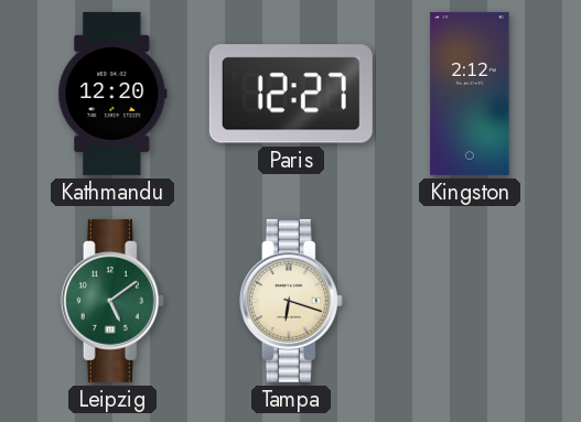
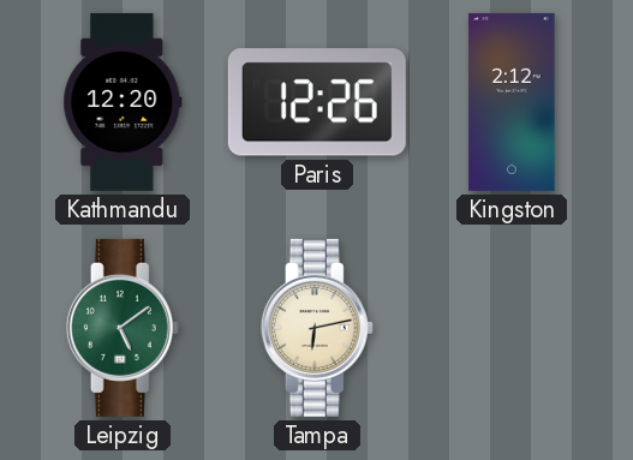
Paris: 12:27 -> 12:26
Tampa: 6:18 -> 6:13
